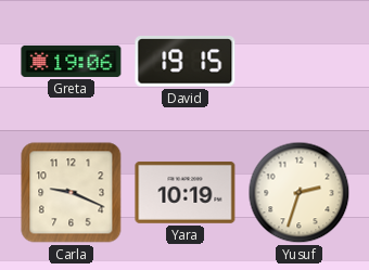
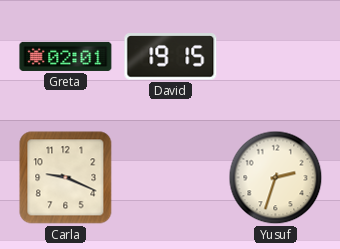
Greta: 19:06 -> 02:01
Yara: 10:19 -> none
